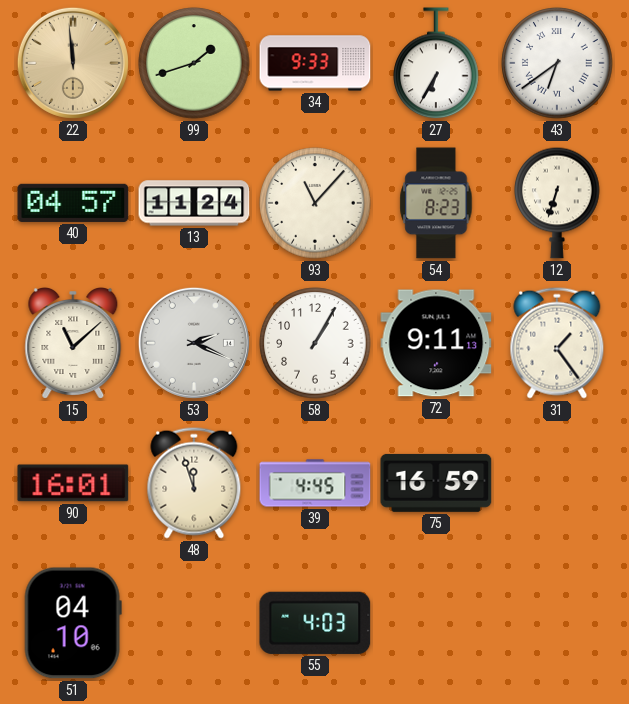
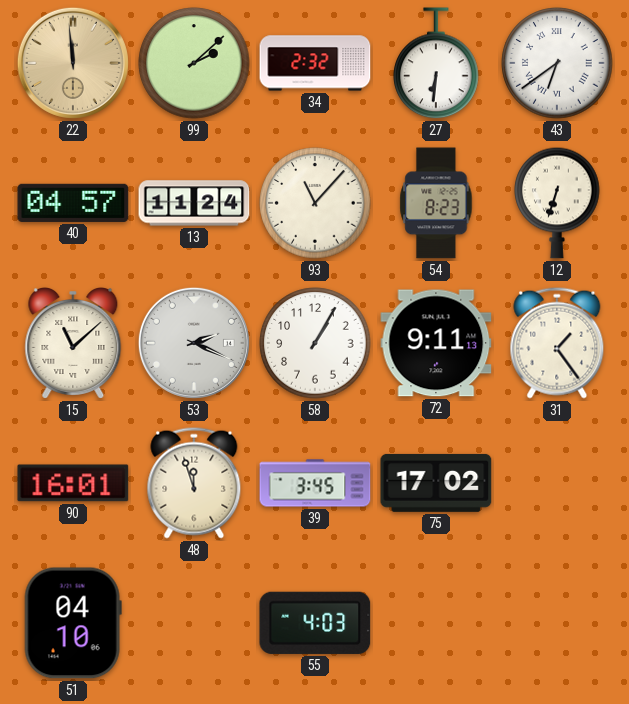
99: 1:42 -> 2:08
34: 9:33 -> 2:32
27: 6:35 -> 6:31
39: 4:45 -> 3:45
75: 16:59 -> 17:02
